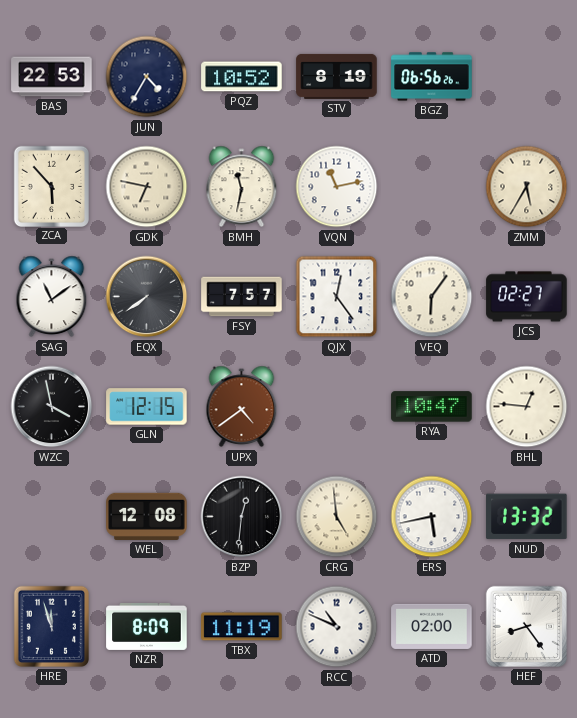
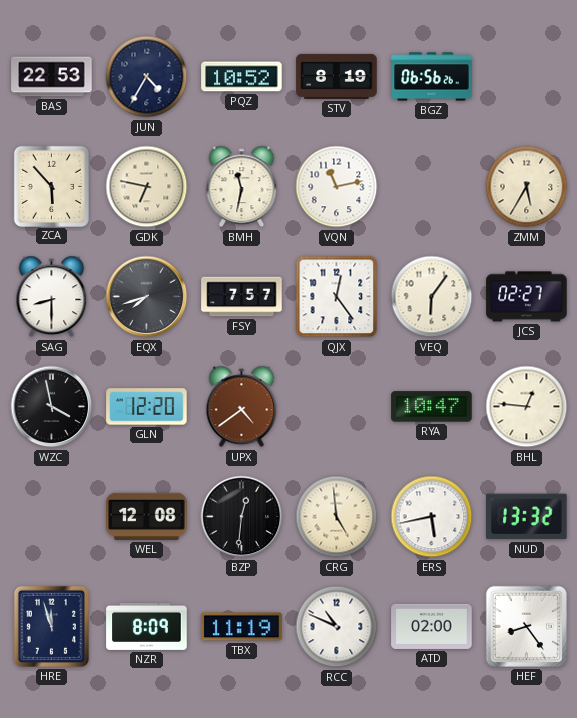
SAG: 11:09 -> 8:30
EQX: 7:39 -> 7:42
GLN: 12:15 -> 12:20
